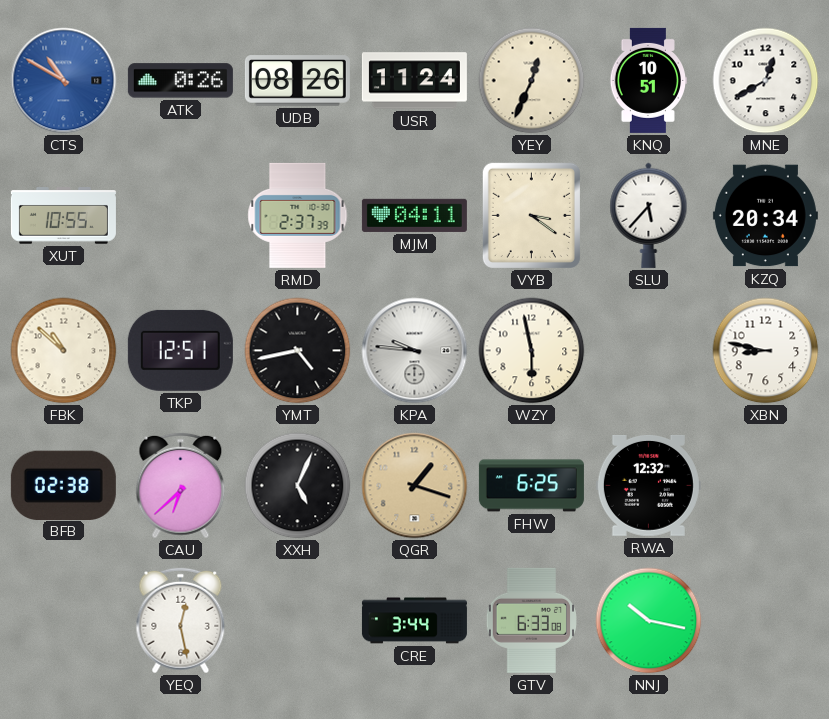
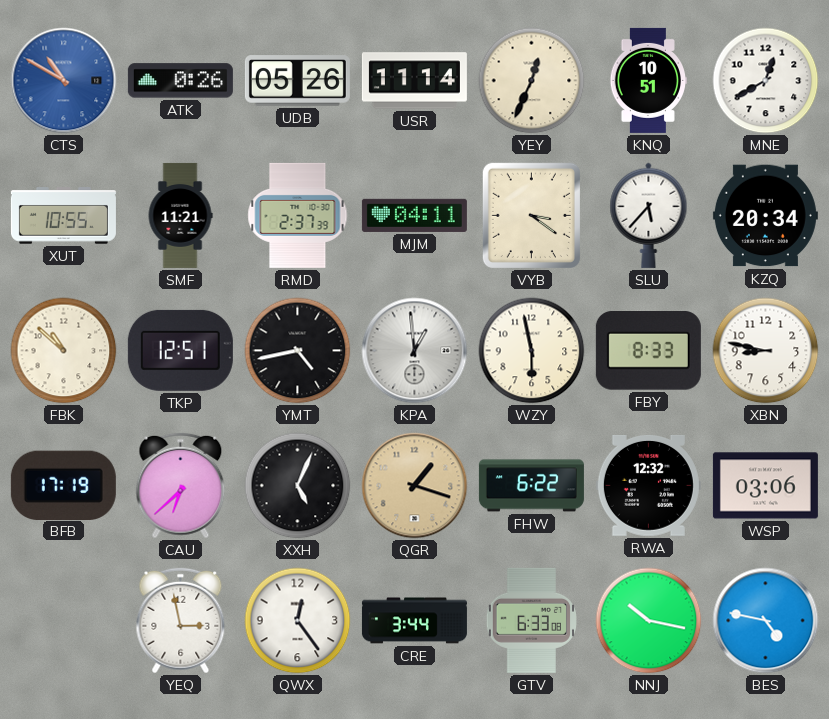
UDB: 08:26 -> 05:26
USR: 11:24 -> 11:14
SMF: none -> 11:21
KPA: 9:46 -> 12:59
FBY: none -> 8:33
BFB: 02:38 -> 17:19
FHW: 6:25 -> 6:22
WSP: none -> 03:06
YEQ: 12:28 -> 2:58
QWX: none -> 12:24
BES: none -> 4:47
